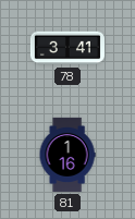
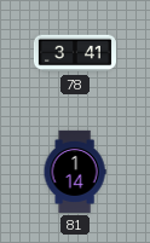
81: 1:16 -> 1:14
